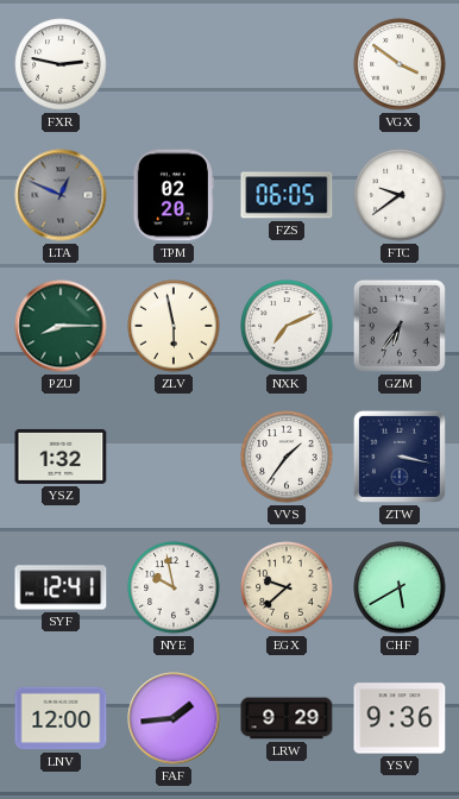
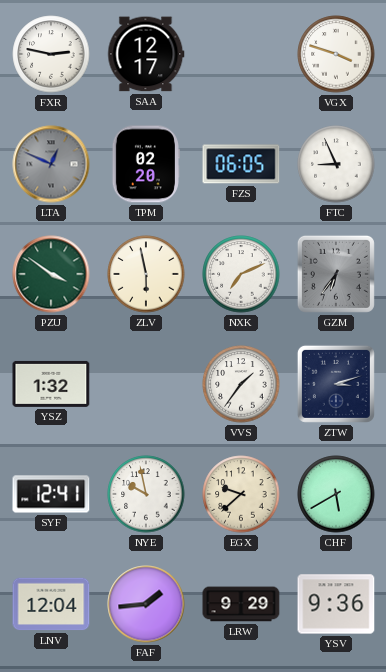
SAA: none -> 12:17
VGX: 3:51 -> 3:48
FTC: 9:39 -> 8:56
PZU: 8:15 -> 3:51
ZTW: 3:17 -> 3:12
LNV: 12:00 -> 12:04
